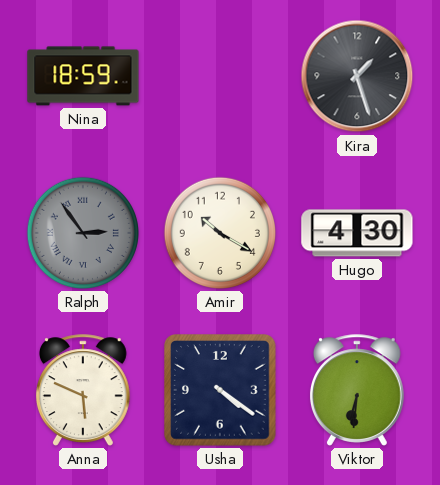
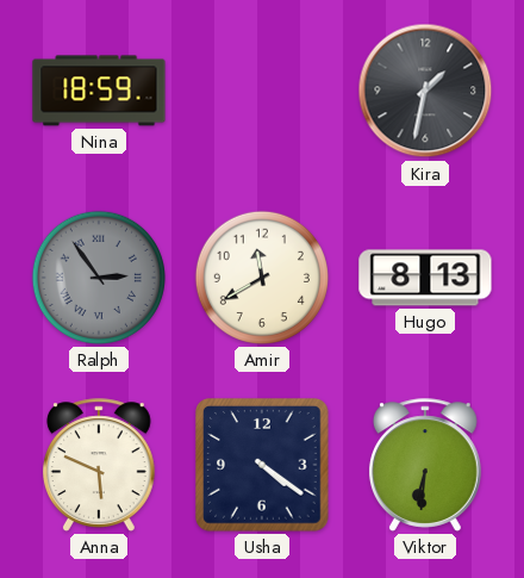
Kira: 1:27 -> 1:32
Amir: 10:20 -> 11:40
Hugo: 4:30 -> 8:13
